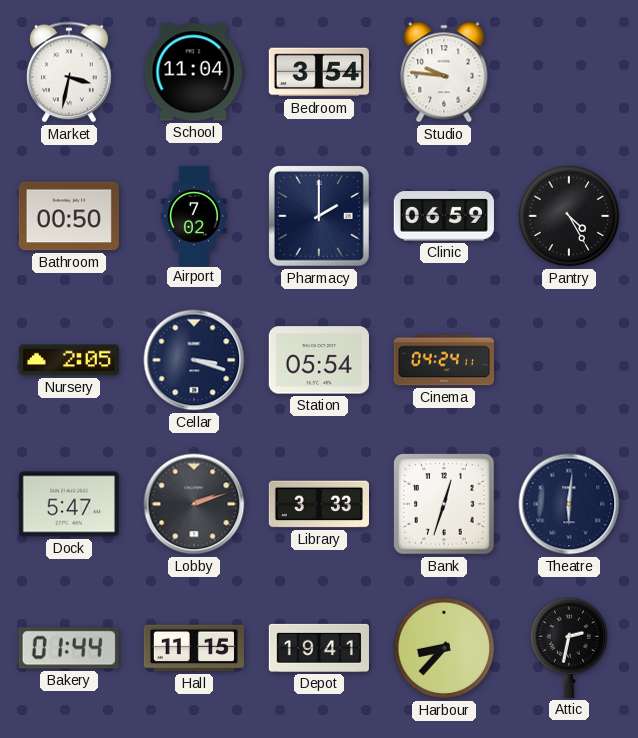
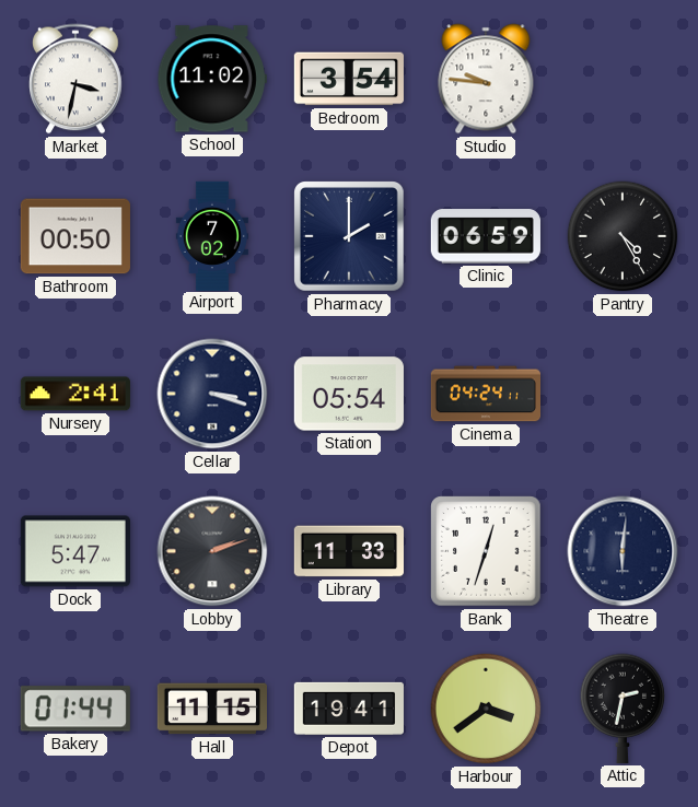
School: 11:04 -> 11:02
Nursery: 2:05 -> 2:41
Library: 3:33 -> 11:33
Harbour: 8:37 -> 3:39
